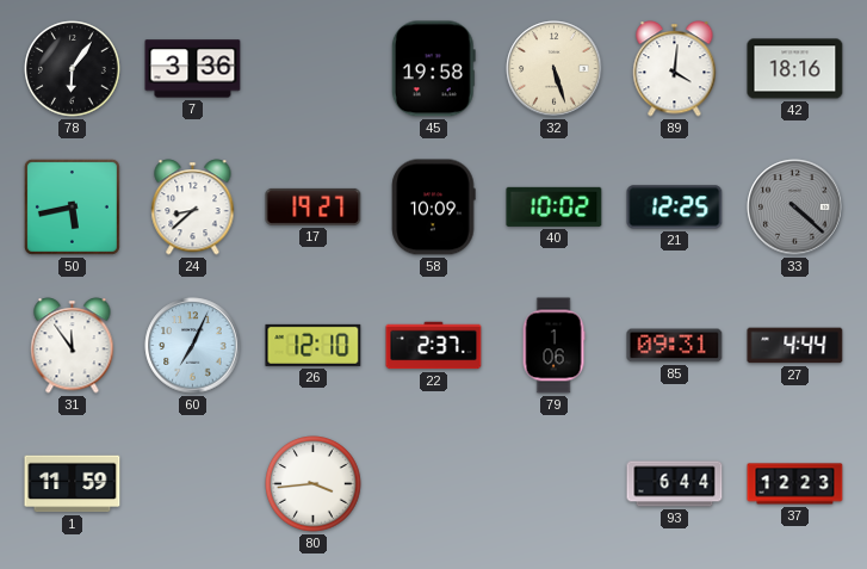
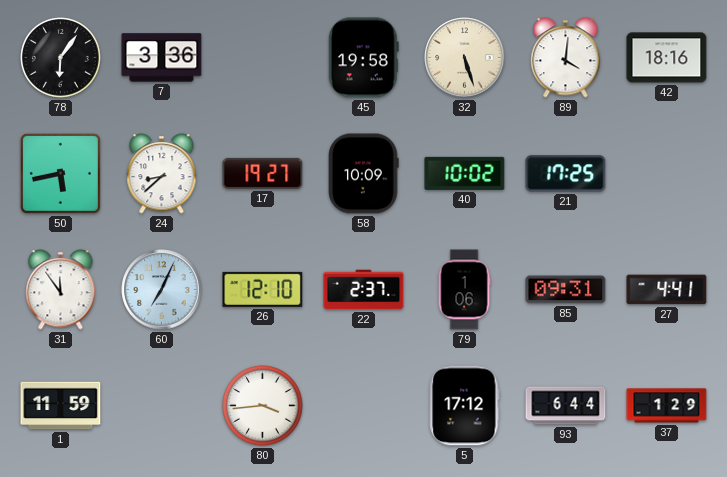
21: 12:25 -> 17:25
33: 4:22 -> none
27: 4:44 -> 4:41
5: none -> 17:12
37: 12:23 -> 1:29
